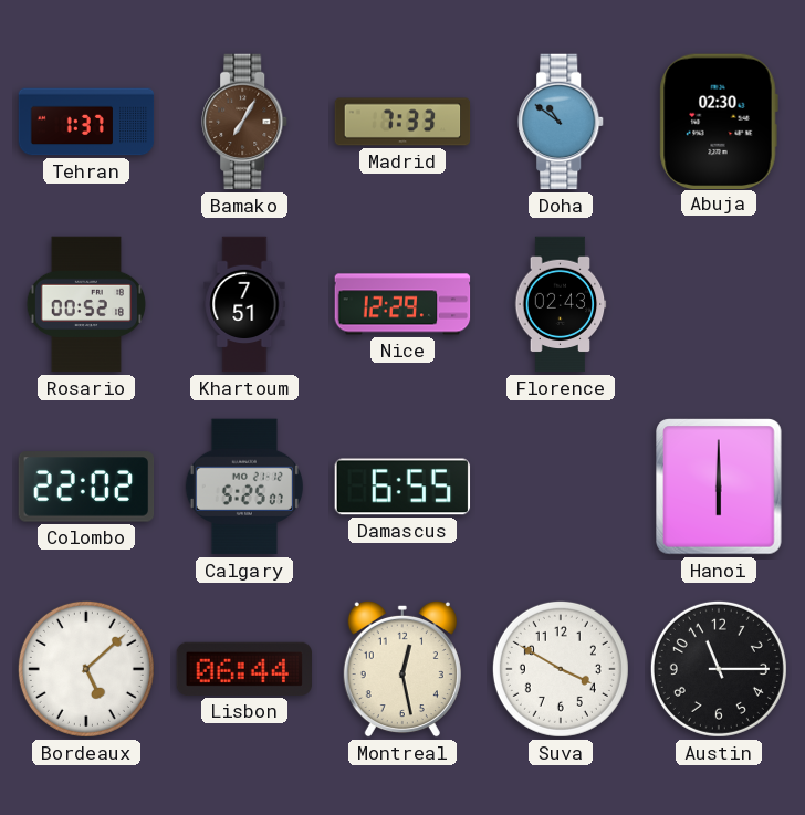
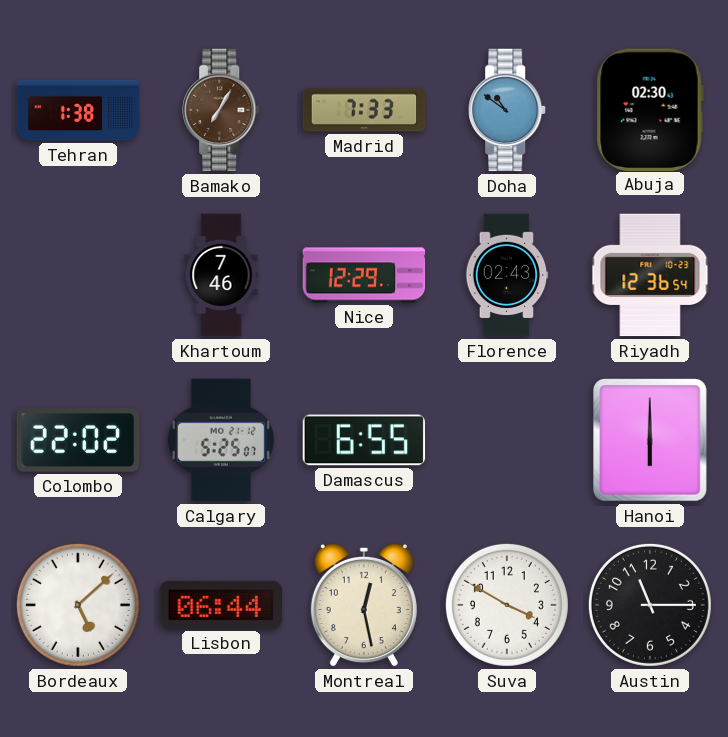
Tehran: 1:37 -> 1:38
Rosario: 00:52 -> none
Khartoum: 7:51 -> 7:46
Riyadh: none -> 12:36
